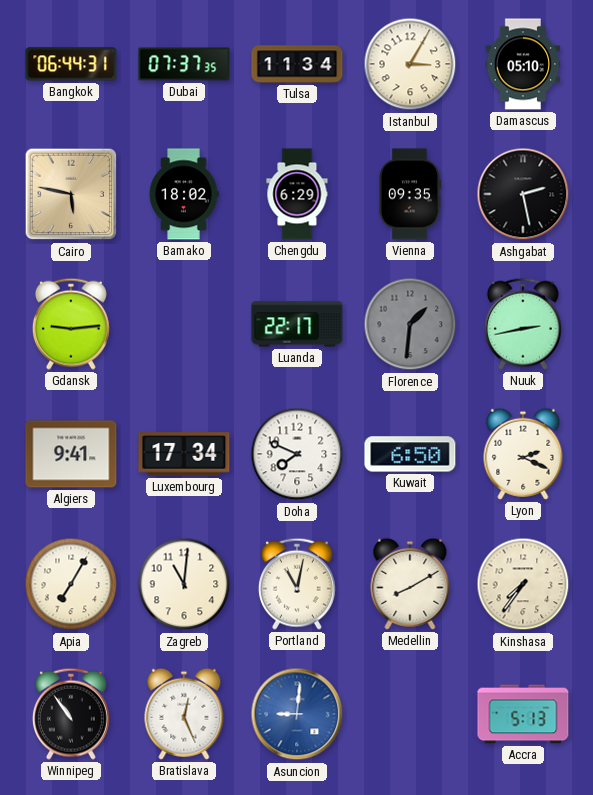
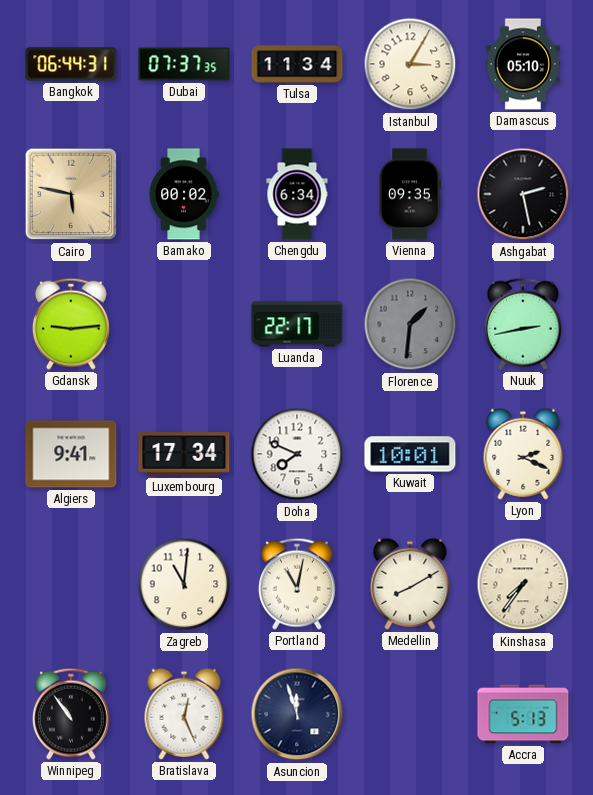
Bamako: 18:02 -> 00:02
Chengdu: 6:29 -> 6:34
Kuwait: 6:50 -> 10:01
Apia: 7:05 -> none
Asuncion: 9:01 -> 11:57
Asuncion dial: blue -> navy
